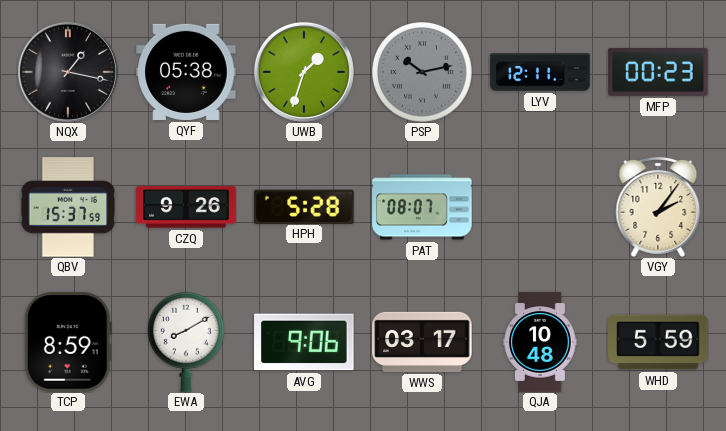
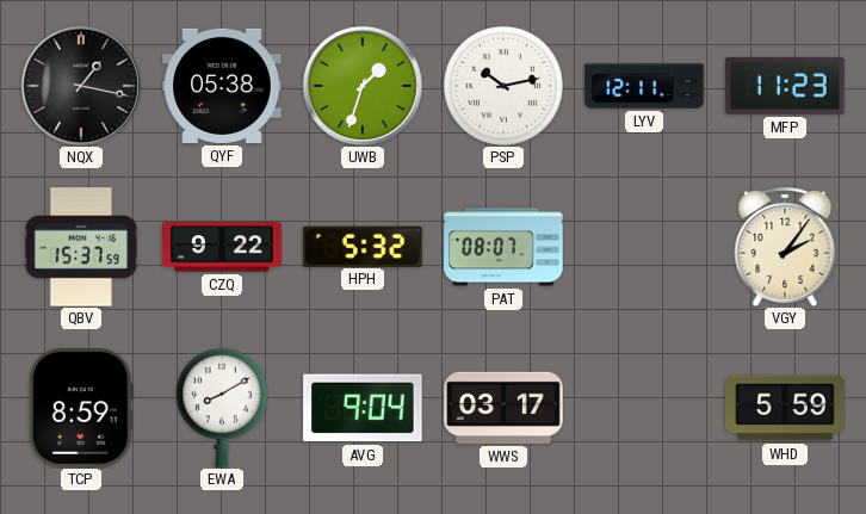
PSP dial: grey -> white
MFP: 00:23 -> 11:23
CZQ: 9:26 -> 9:22
HPH: 5:28 -> 5:32
AVG: 9:06 -> 9:04
QJA: 10:48 -> none
